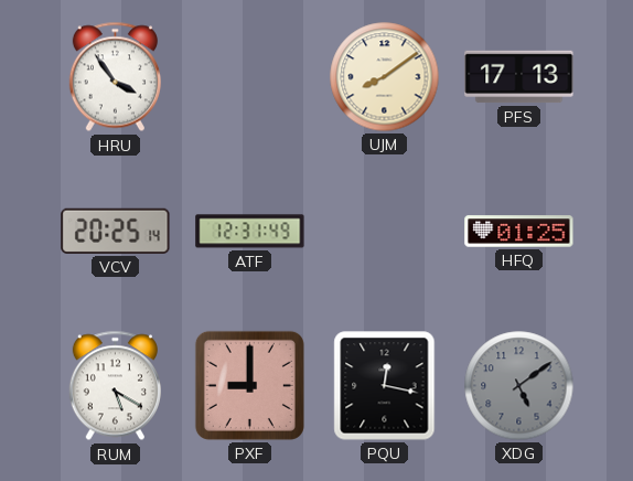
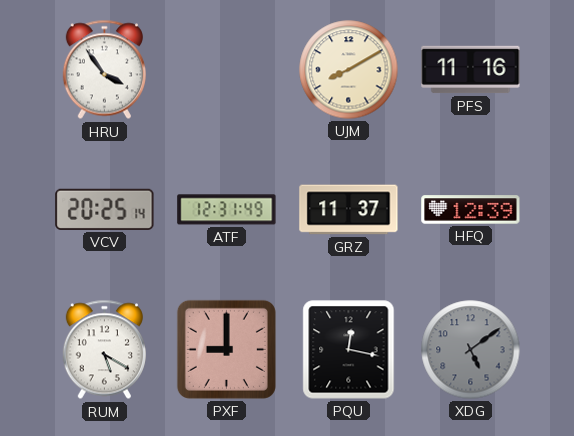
UJM: 8:09 -> 8:10
PFS: 17:13 -> 11:16
GRZ: none -> 11:37
HFQ: 01:25 -> 12:39
